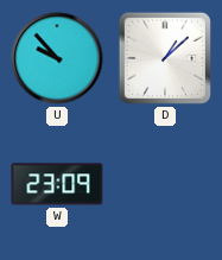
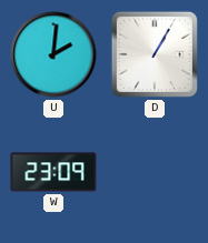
U: 9:53 -> 2:01
D: 1:08 -> 1:05
